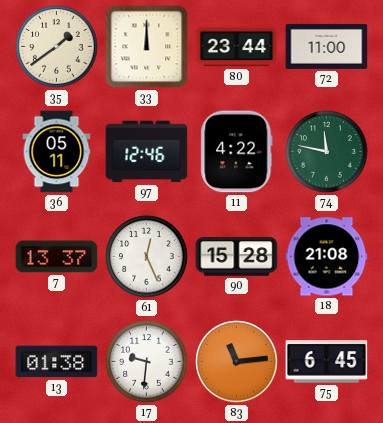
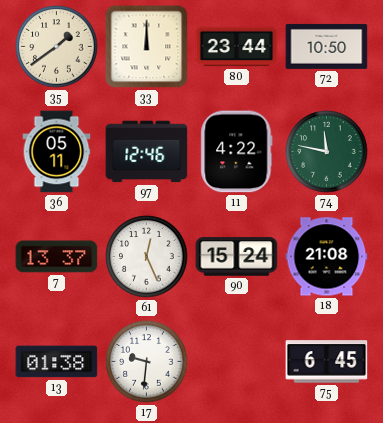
72: 11:00 -> 10:50
90: 15:28 -> 15:24
83: 11:14 -> none
